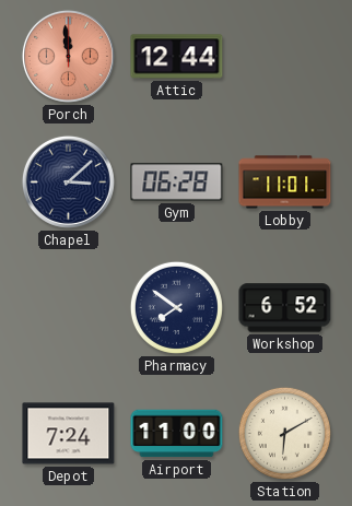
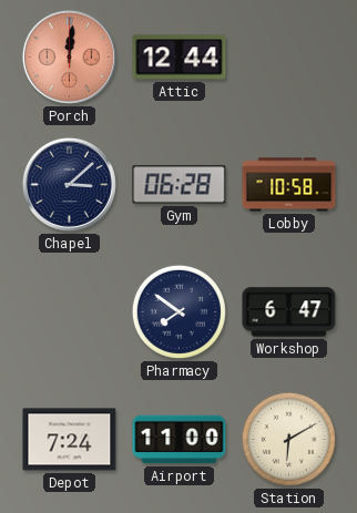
Porch: 11:59 -> 12:01
Lobby: 11:01 -> 10:58
Workshop: 6:52 -> 6:47
